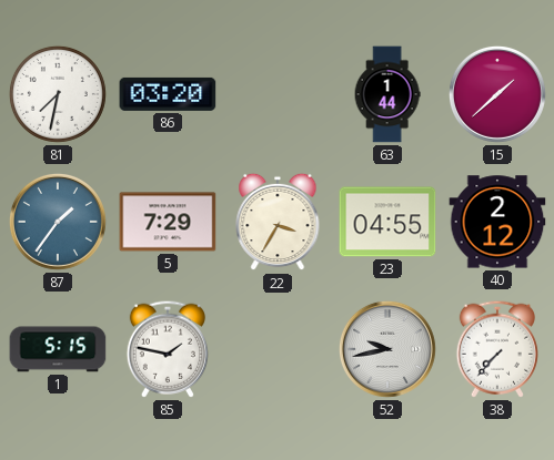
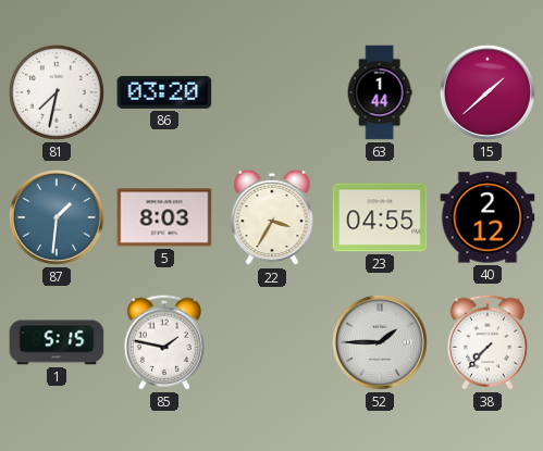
87: 1:36 -> 1:31
5: 7:29 -> 8:03
52: 9:43 -> 1:45
